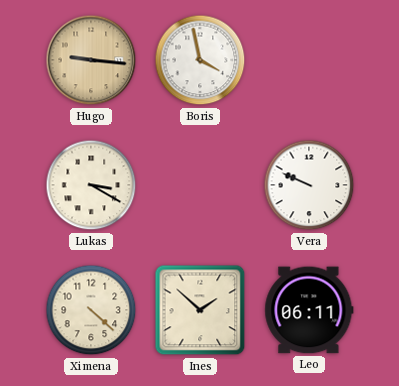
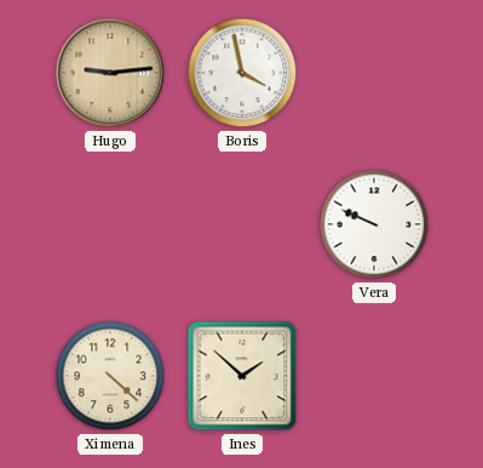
Hugo: 9:16 -> 9:14
Lukas: 3:20 -> none
Leo: 06:11 -> none
